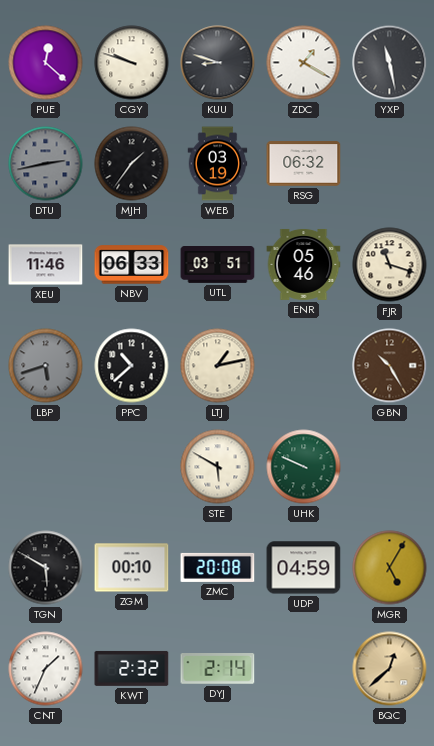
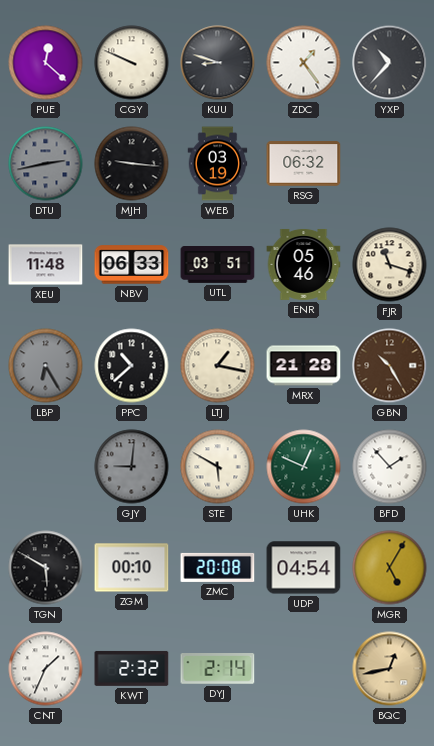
CGY: 9:48 -> 9:49
ZDC: 1:20 -> 1:24
YXP: 11:28 -> 10:37
MJH: 1:36 -> 9:16
XEU: 11:46 -> 11:48
LBP: 5:42 -> 6:25
LTJ: 1:13 -> 1:17
MRX: none -> 21:28
GJY: none -> 9:01
UHK: 9:49 -> 12:49
BFD: none -> 1:53
UDP: 04:59 -> 04:54
BQC: 12:38 -> 12:43
